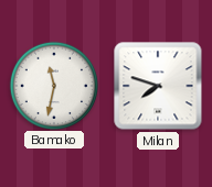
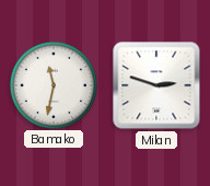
Milan: 7:48 -> 2:48
